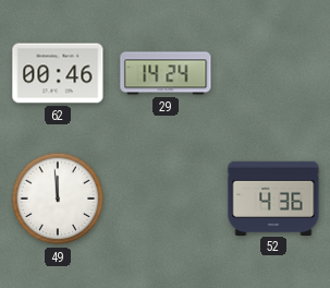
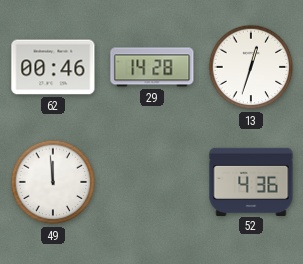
29: 14:24 -> 14:28
13: none -> 12:33
